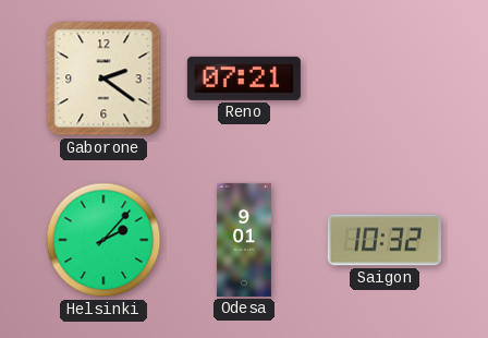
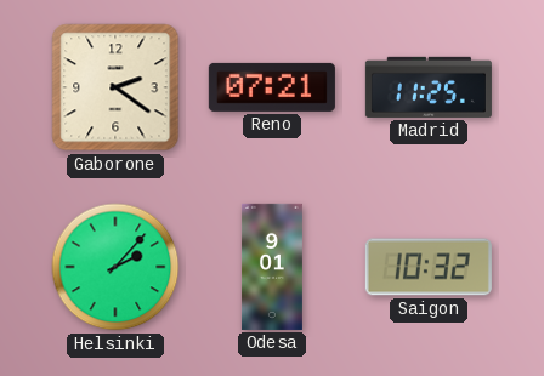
Madrid: none -> 11:25
